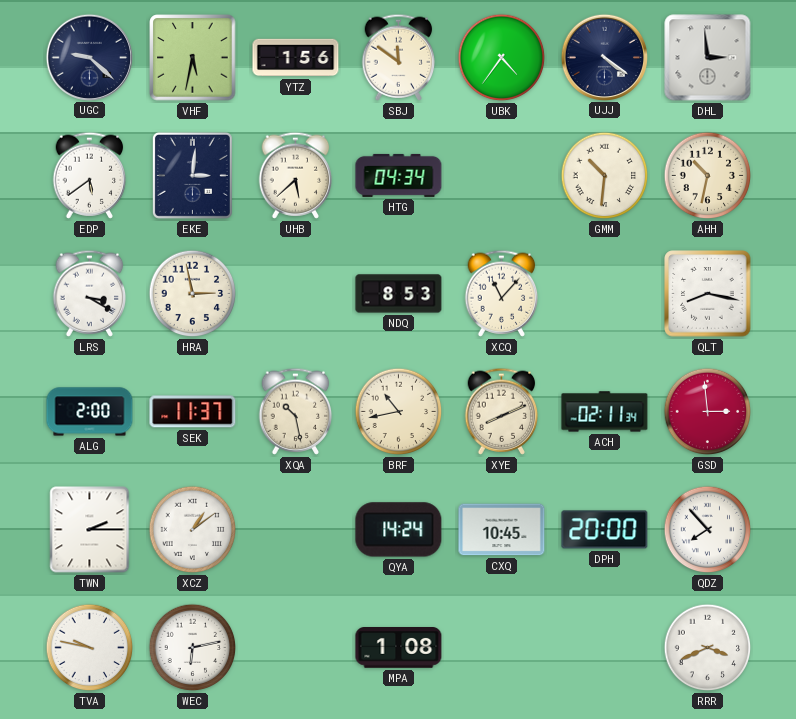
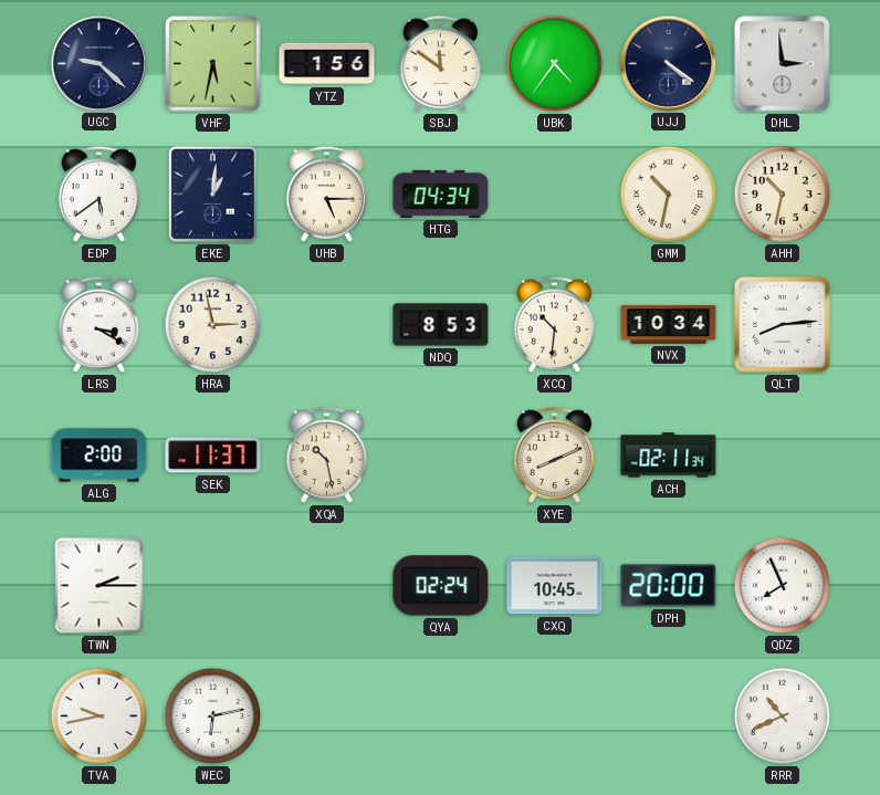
EKE: 3:01 -> 1:01
UHB: 5:38 -> 5:15
GMM: 10:31 -> 10:32
XCQ: 11:07 -> 10:31
NVX: none -> 10:34
QLT: 8:17 -> 8:14
BRF: 10:43 -> none
GSD: 2:59 -> none
XCZ: 1:09 -> none
QYA: 14:24 -> 02:24
QDZ: 7:53 -> 7:56
TVA: 9:47 -> 9:43
MPA: 1:08 -> none
RRR: 3:41 -> 10:41
